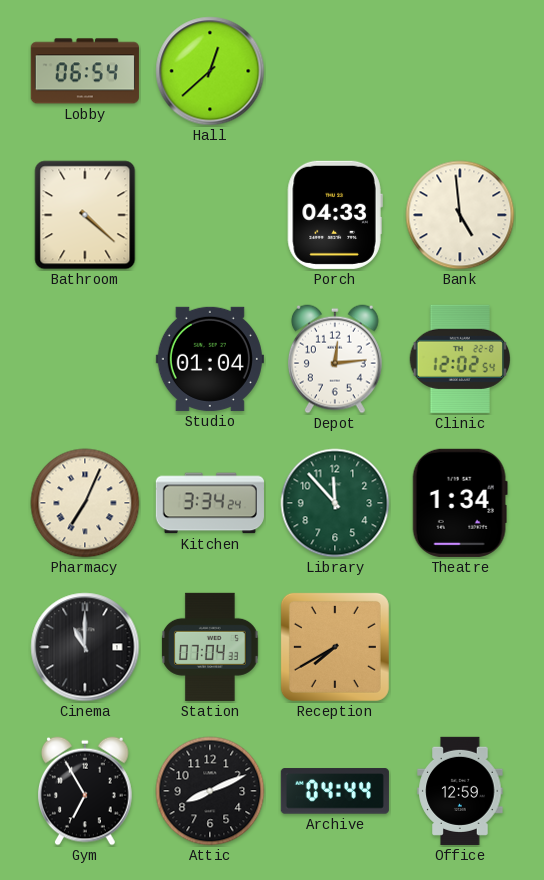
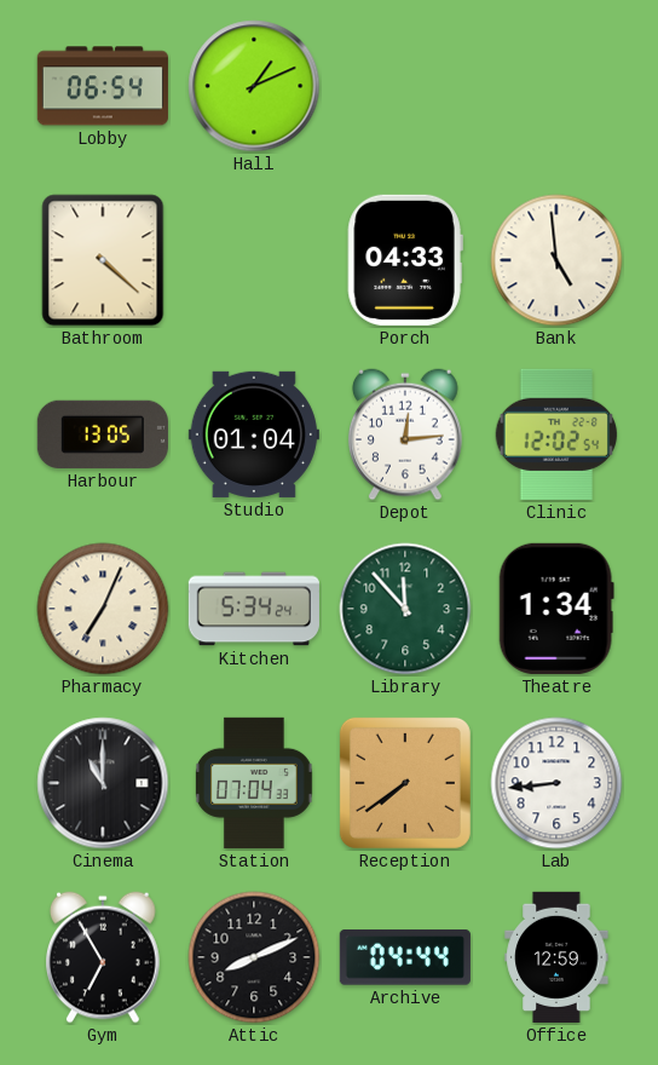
Hall: 12:38 -> 1:11
Harbour: none -> 13:05
Kitchen: 3:34 -> 5:34
Reception: 7:40 -> 7:39
Lab: none -> 8:44
